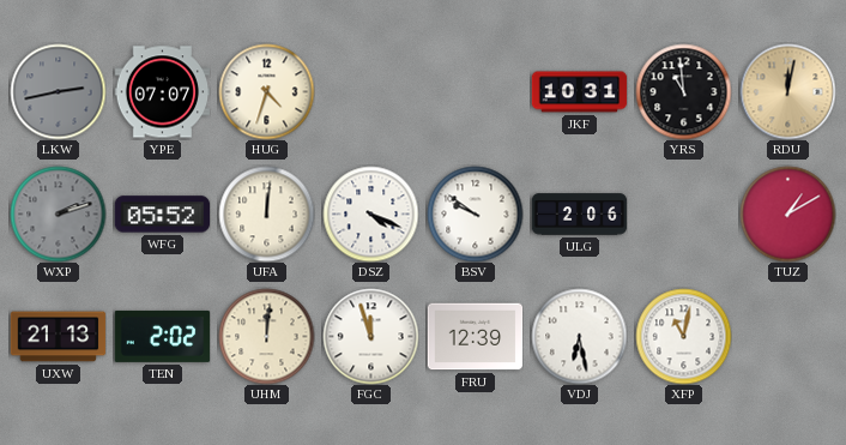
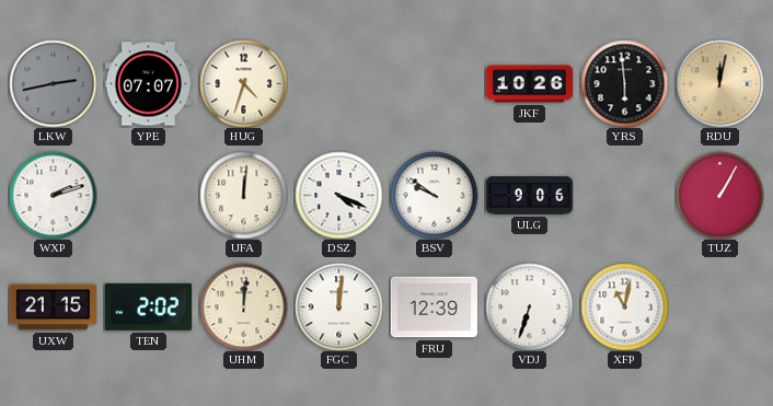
JKF: 10:31 -> 10:26
YRS: 10:59 -> 5:59
WXP dial: grey -> white
WFG: 05:52 -> none
ULG: 2:06 -> 9:06
TUZ: 1:10 -> 1:05
UXW: 21:13 -> 21:15
FGC: 11:57 -> 12:01
VDJ: 6:28 -> 6:33
